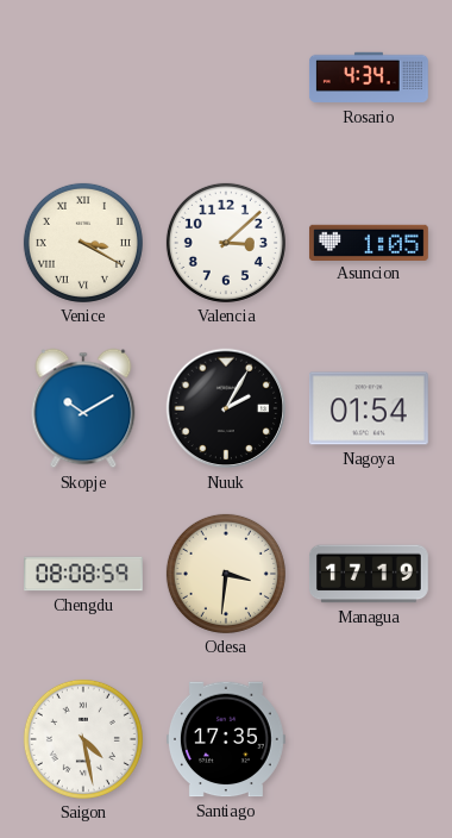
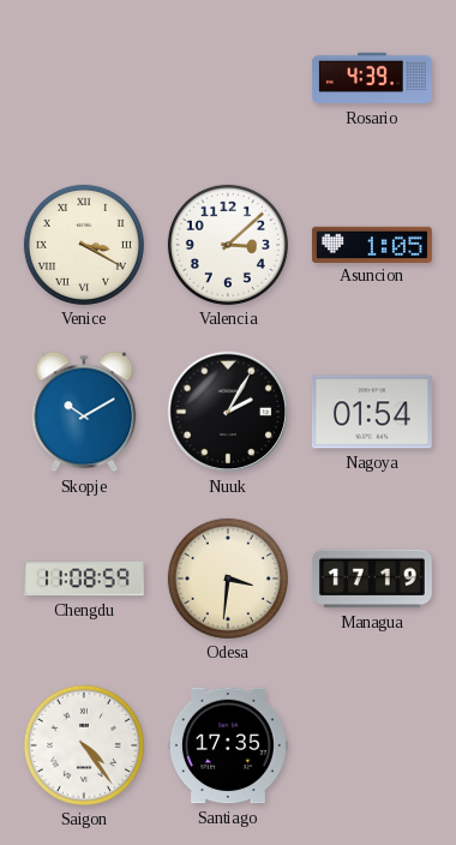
Rosario: 4:34 -> 4:39
Chengdu: 08:08 -> 11:08
Saigon: 4:28 -> 4:24
